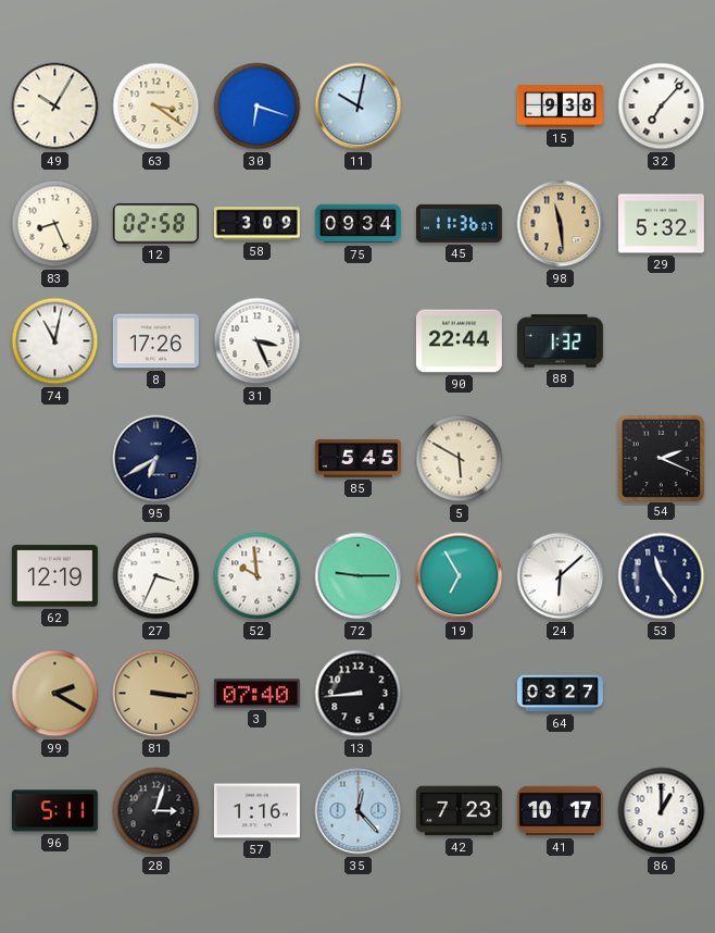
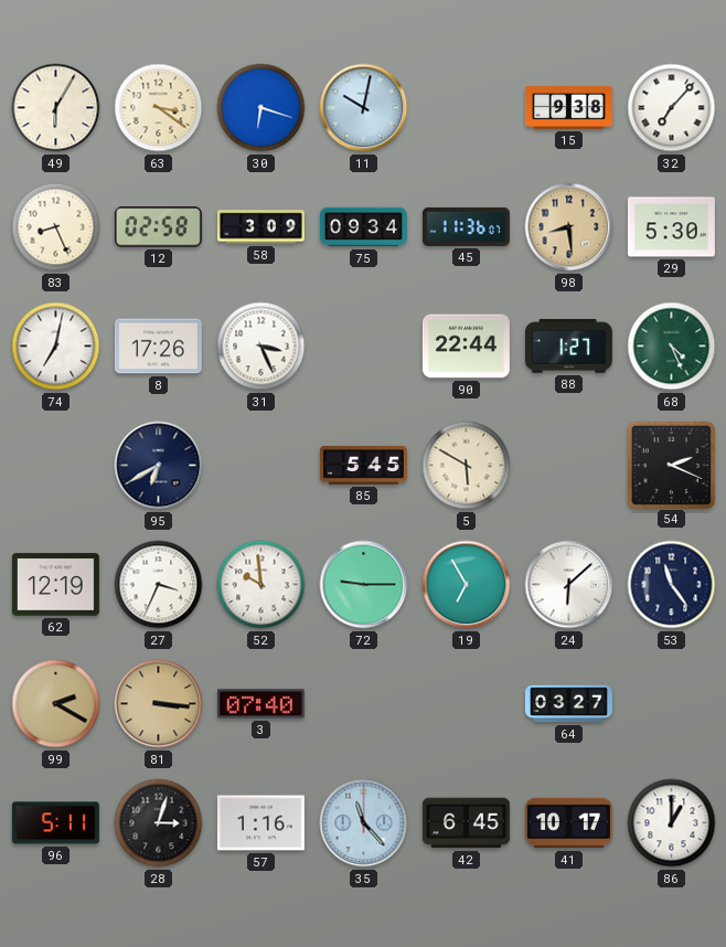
49: 10:05 -> 6:05
98: 11:29 -> 8:29
29: 5:32 -> 5:30
74: 11:02 -> 7:02
88: 1:32 -> 1:27
68: none -> 4:26
13: 8:44 -> none
35: 12:23 -> 11:23
42: 7:23 -> 6:45
